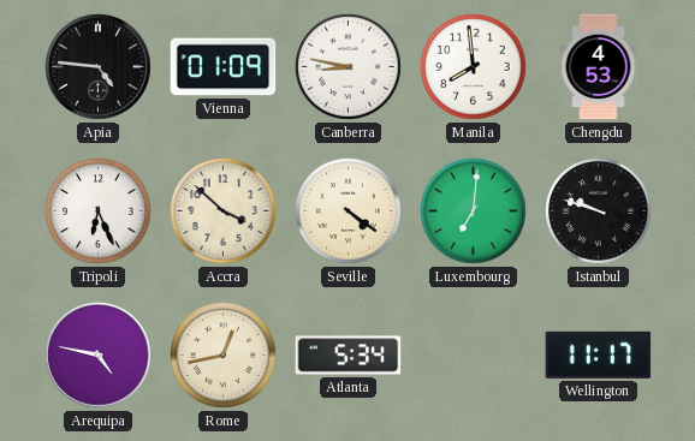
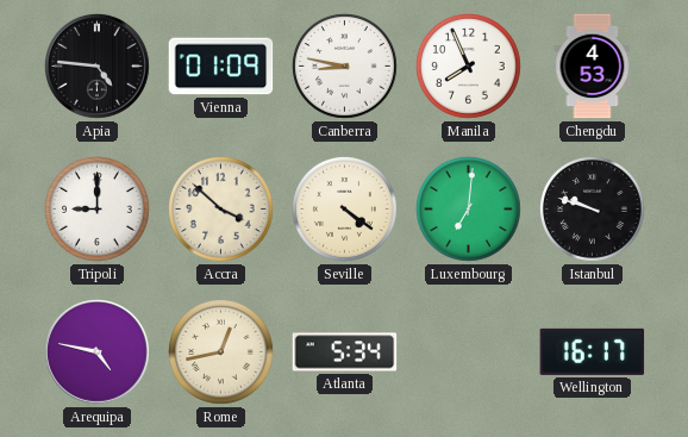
Manila: 7:59 -> 7:56
Tripoli: 6:26 -> 9:00
Wellington: 11:17 -> 16:17
